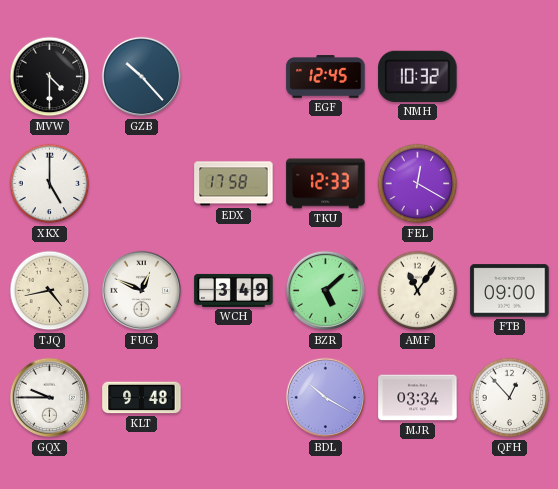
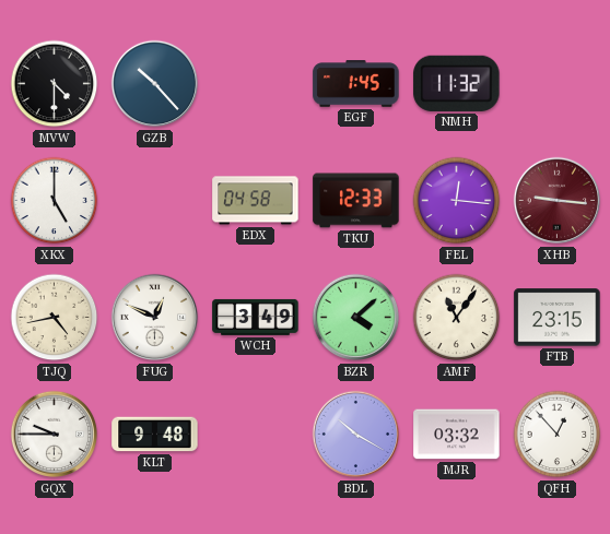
EGF: 12:45 -> 1:45
NMH: 10:32 -> 11:32
EDX: 17:58 -> 04:58
FEL: 12:20 -> 12:16
XHB: none -> 9:16
BZR: 5:08 -> 4:08
FTB: 09:00 -> 23:15
MJR: 03:34 -> 03:32
